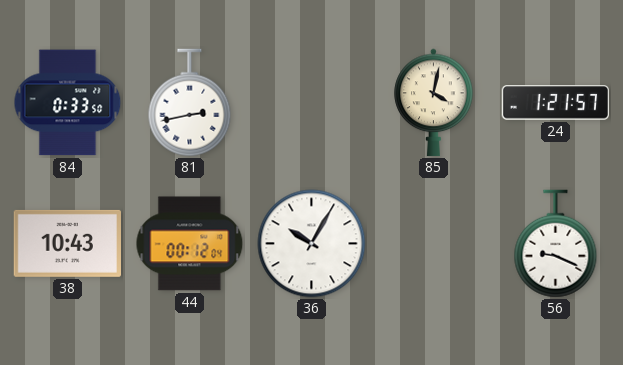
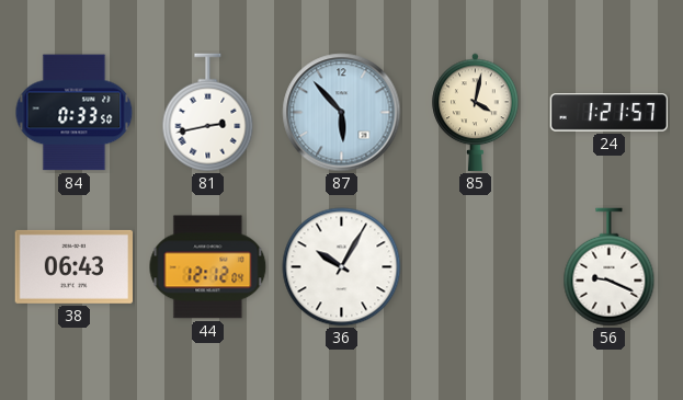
87: none -> 5:53
38: 10:43 -> 06:43
44: 00:12 -> 12:12
